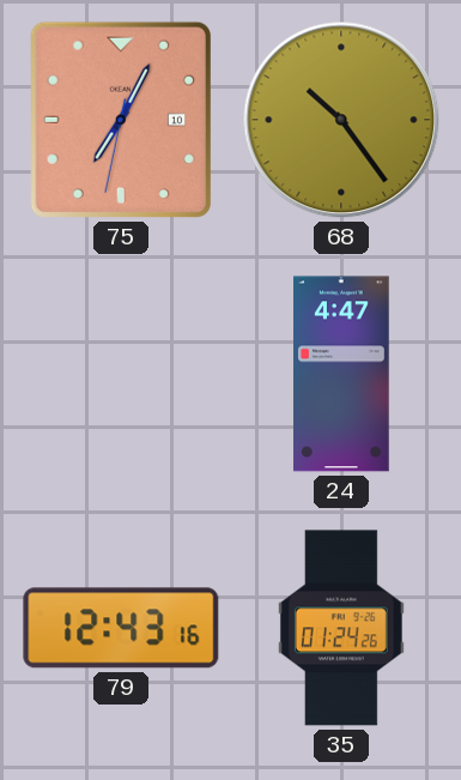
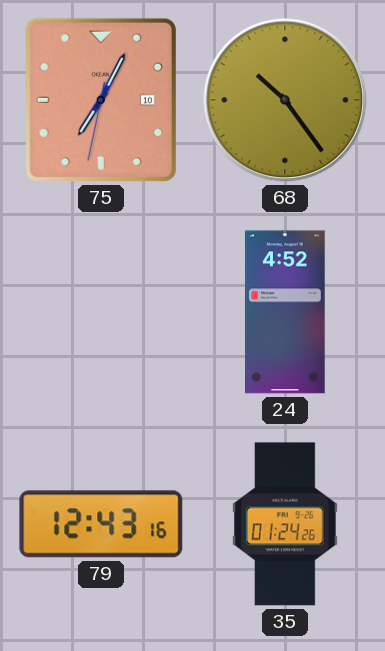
24: 4:47 -> 4:52
